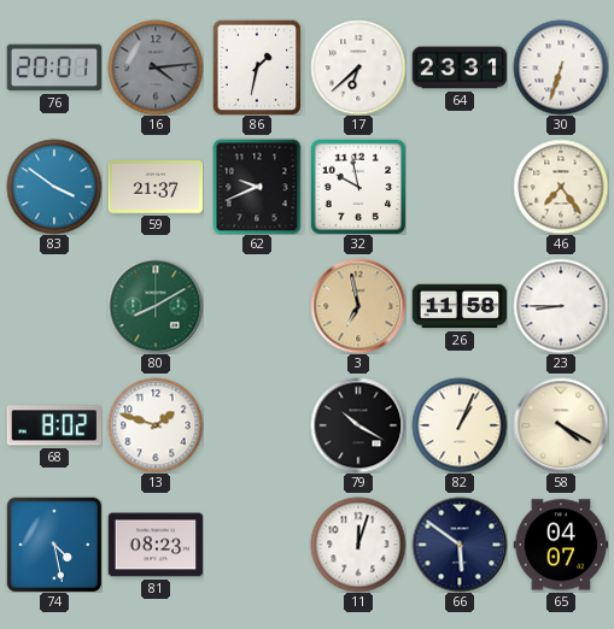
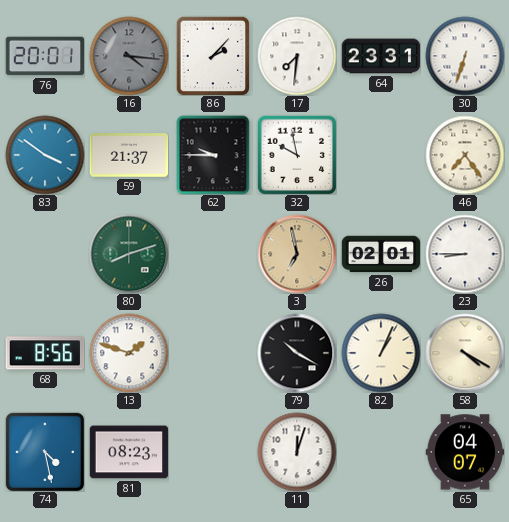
16: 4:14 -> 4:16
86: 1:32 -> 2:07
17: 6:38 -> 7:31
62: 9:41 -> 9:45
80: 8:10 -> 8:12
26: 11:58 -> 02:01
68: 8:02 -> 8:56
66: 5:51 -> none
